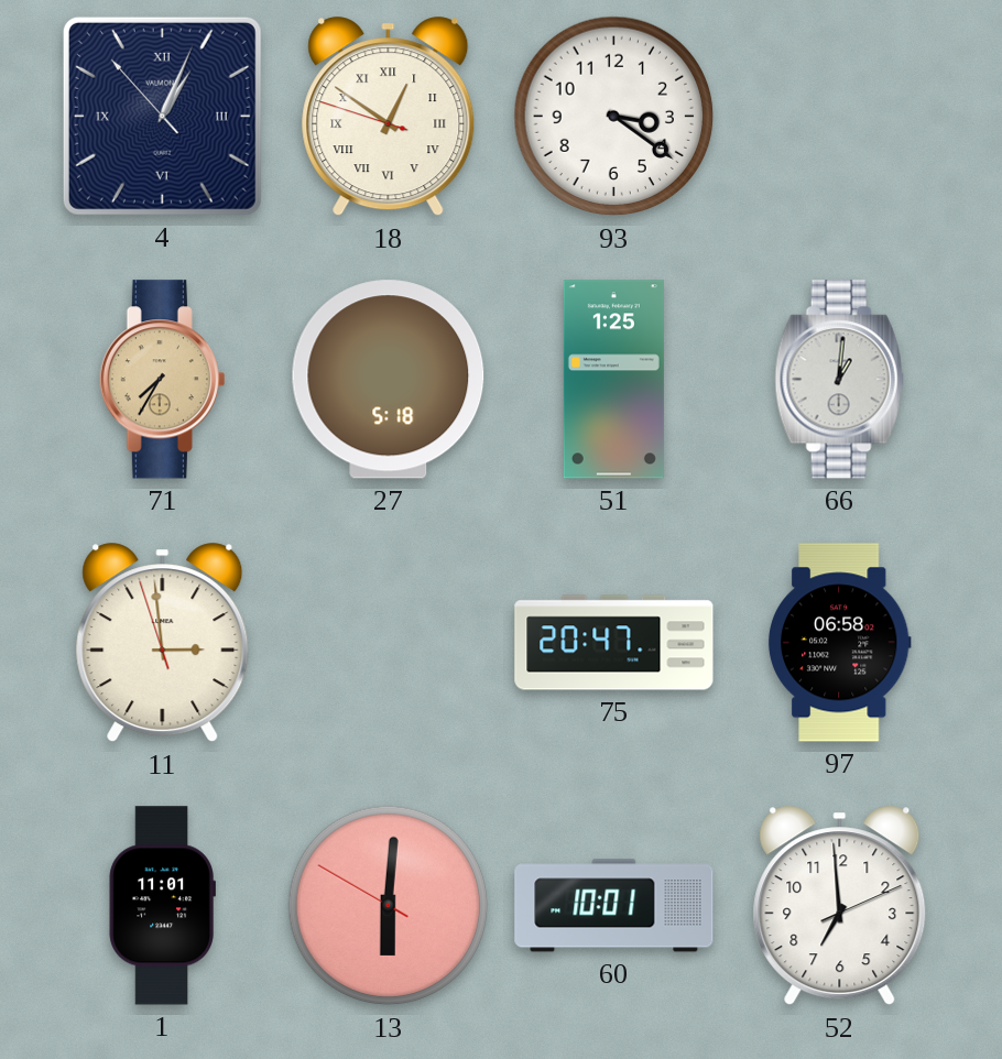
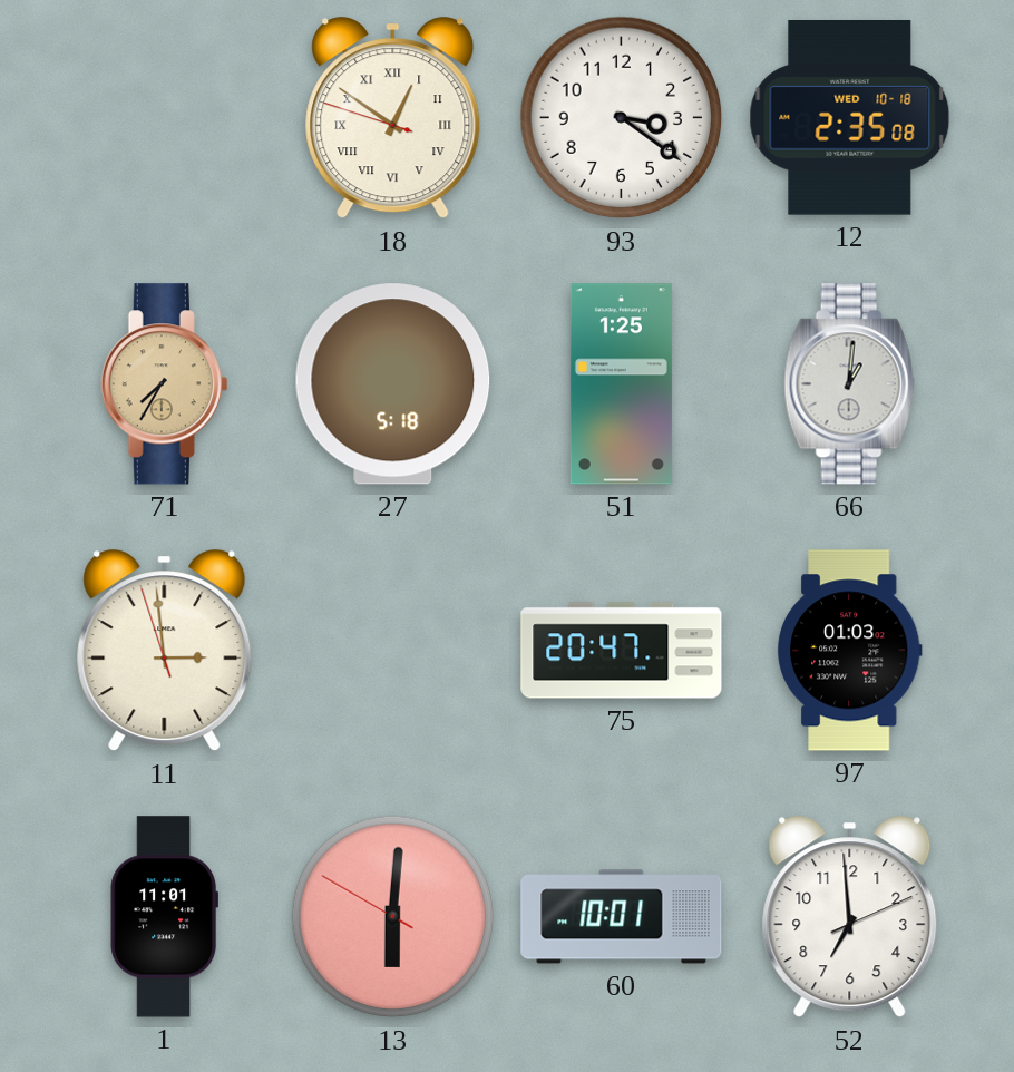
4: 1:03 -> none
12: none -> 2:35
97: 06:58 -> 01:03
